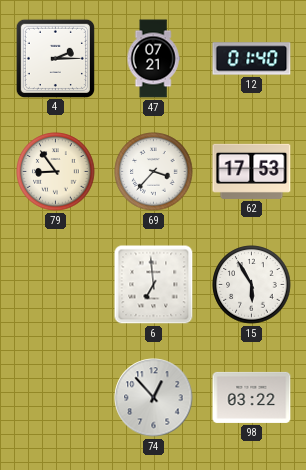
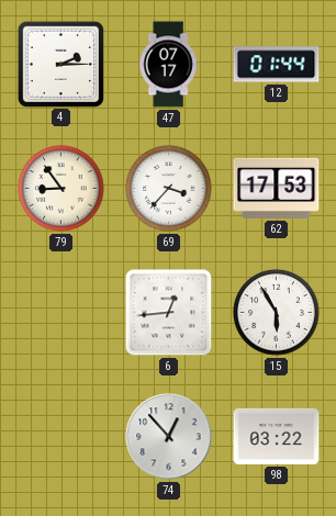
47: 07:21 -> 07:17
12: 01:40 -> 01:44
6: 6:59 -> 12:44
